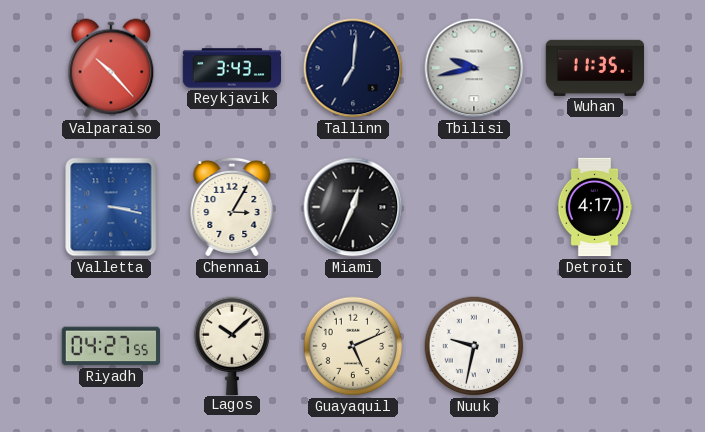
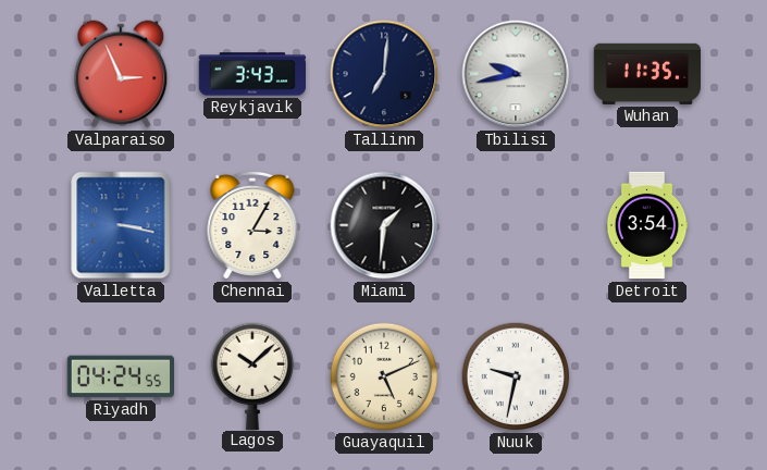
Valparaiso: 10:23 -> 2:56
Miami: 12:34 -> 1:31
Detroit: 4:17 -> 3:54
Riyadh: 04:27 -> 04:24
